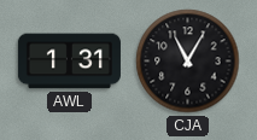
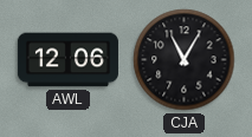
AWL: 1:31 -> 12:06
